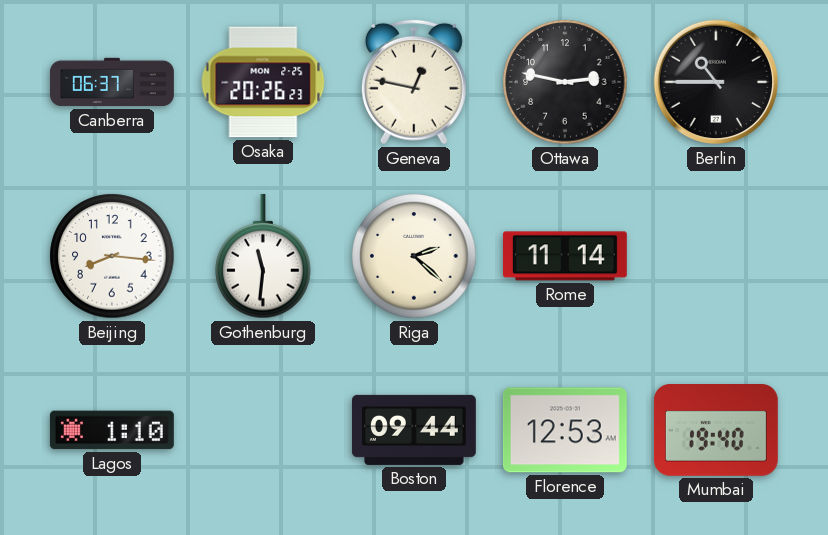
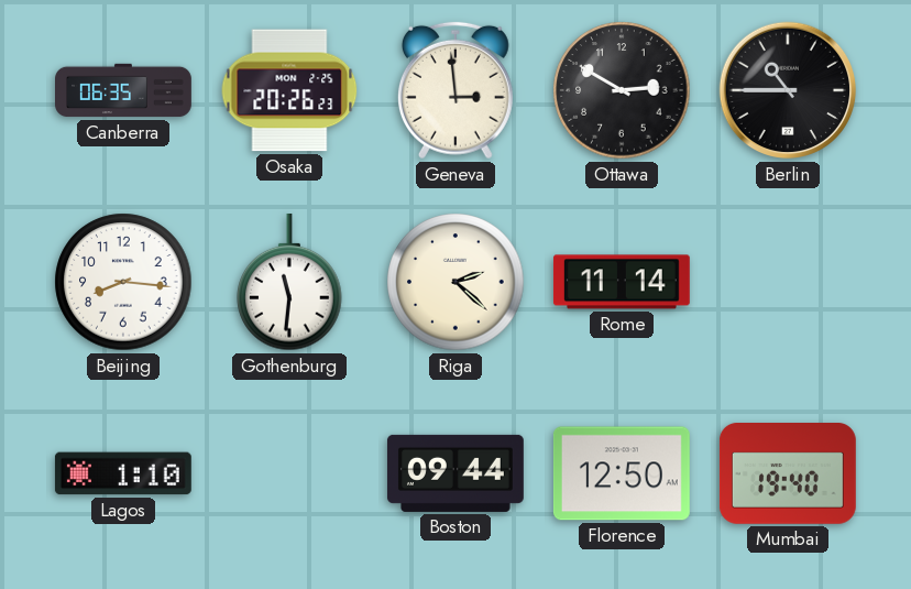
Canberra: 06:37 -> 06:35
Geneva: 12:47 -> 2:59
Ottawa: 2:47 -> 2:50
Florence: 12:53 -> 12:50
